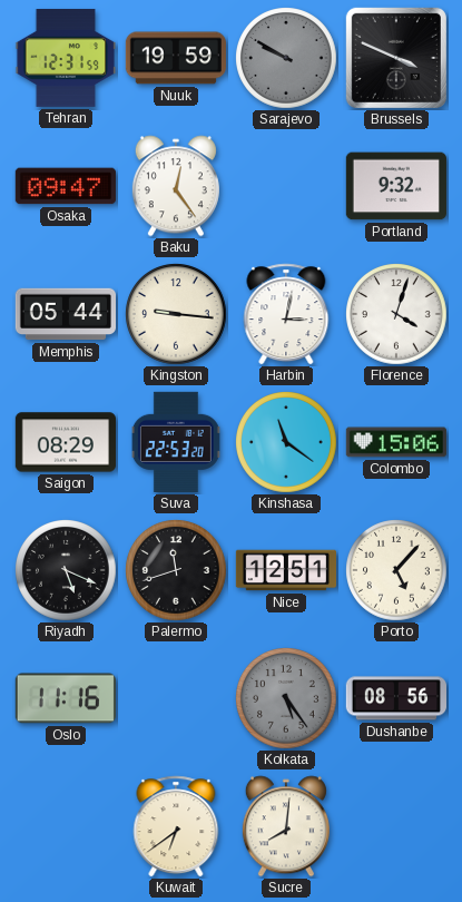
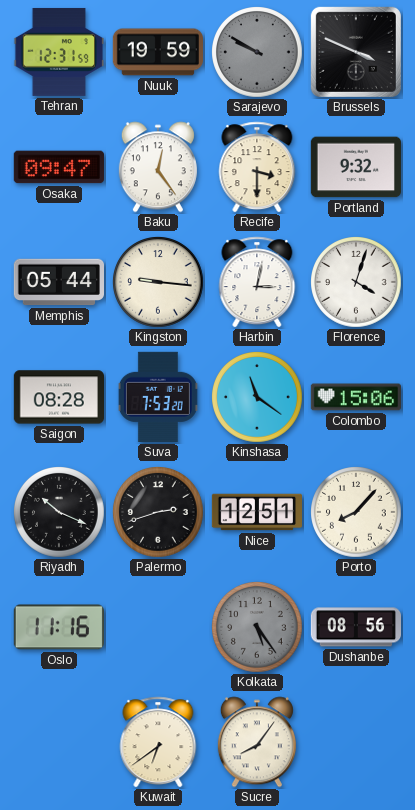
Recife: none -> 3:30
Saigon: 08:29 -> 08:28
Suva: 22:53 -> 7:53
Riyadh: 5:19 -> 10:19
Palermo: 11:42 -> 2:42
Porto: 5:07 -> 8:07
Sucre: 8:01 -> 8:06
